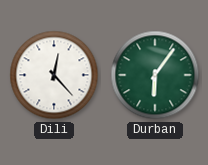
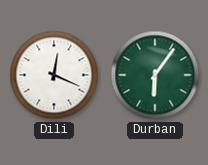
Dili: 12:23 -> 12:19
